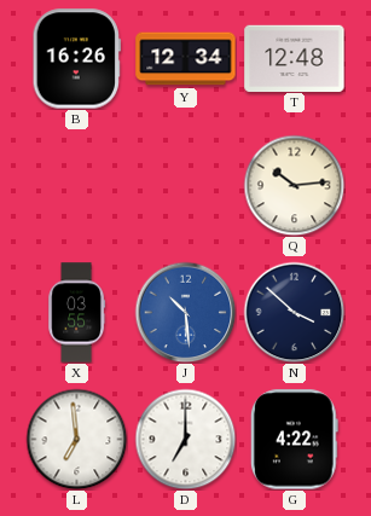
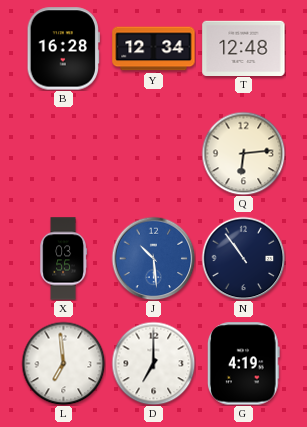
B: 16:26 -> 16:28
Q: 10:14 -> 6:14
N: 3:52 -> 10:54
G: 4:22 -> 4:19
